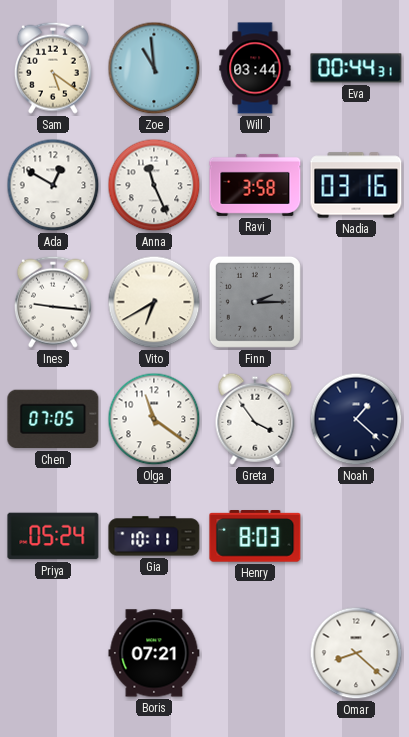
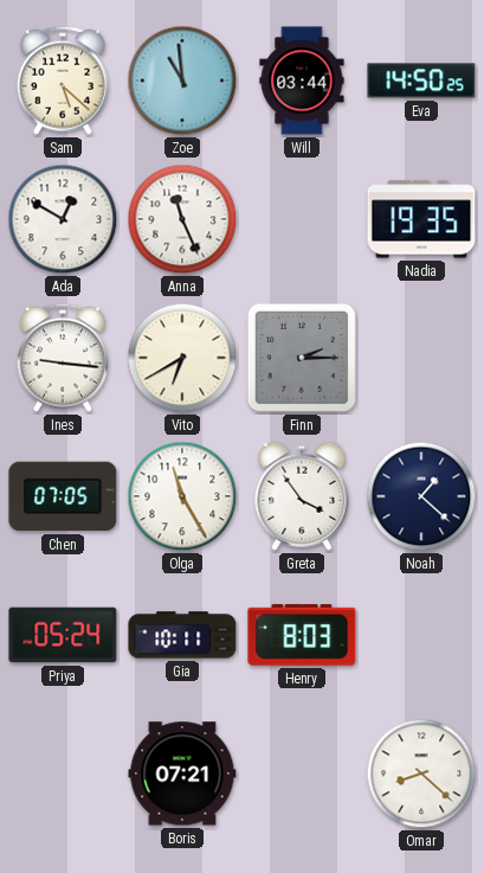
Sam: 5:21 -> 5:22
Eva: 00:44 -> 14:50
Ravi: 3:58 -> none
Nadia: 03:16 -> 19:35
Olga: 11:21 -> 11:25
